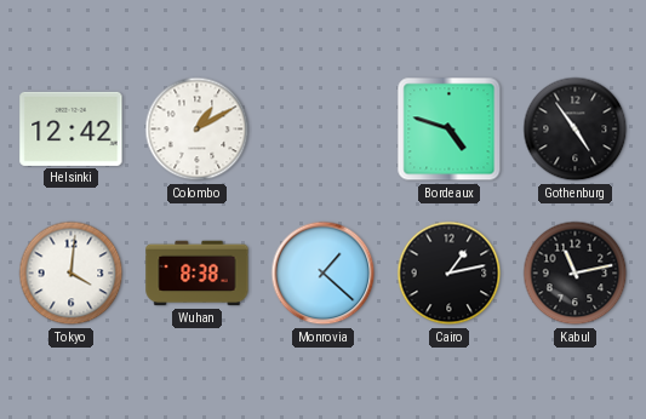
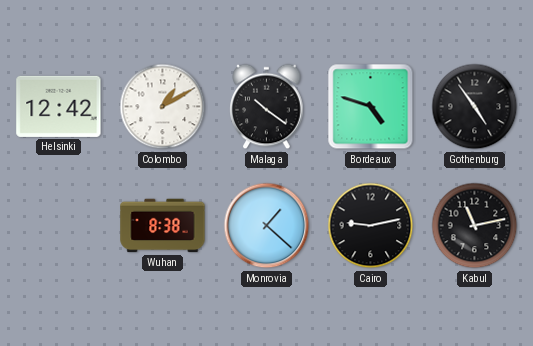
Malaga: none -> 10:21
Tokyo: 4:01 -> none
Cairo: 1:13 -> 9:13
